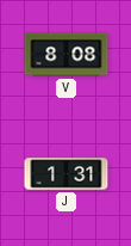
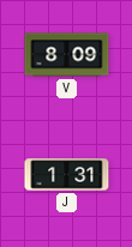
V: 8:08 -> 8:09
